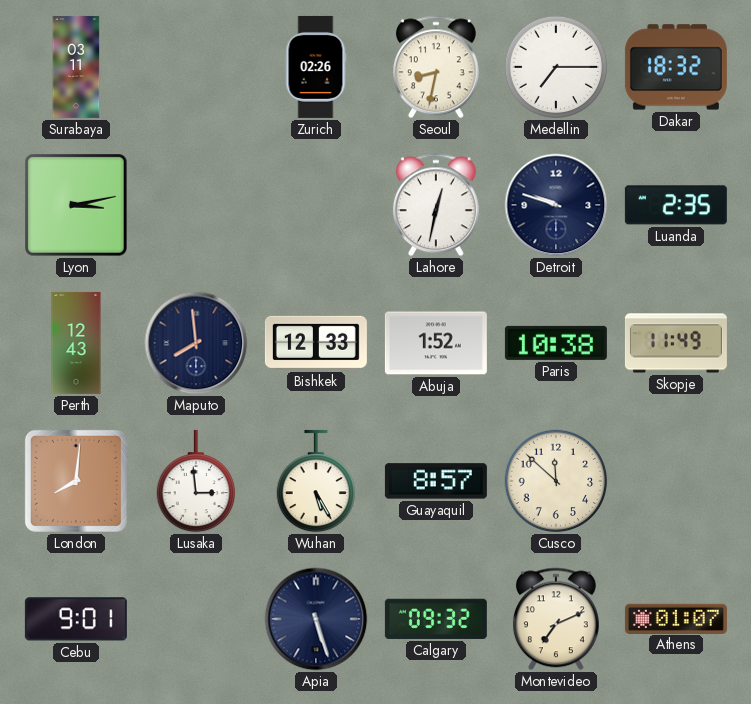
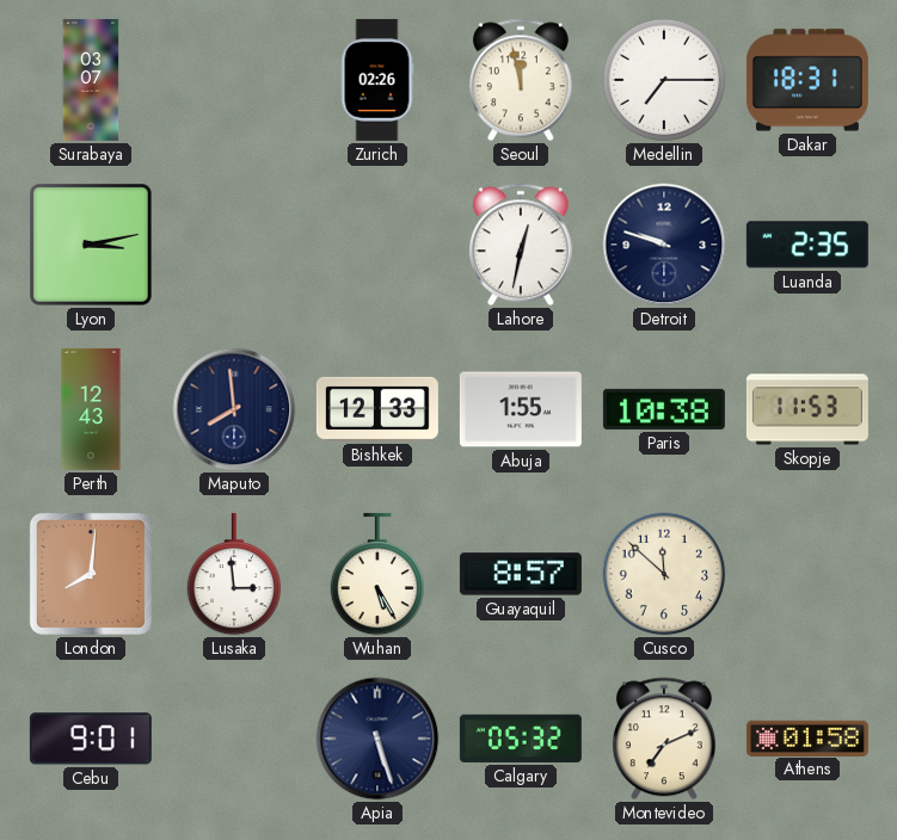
Surabaya: 03:11 -> 03:07
Seoul: 8:32 -> 11:58
Dakar: 18:32 -> 18:31
Abuja: 1:52 -> 1:55
Skopje: 11:49 -> 11:53
Calgary: 09:32 -> 05:32
Athens: 01:07 -> 01:58
